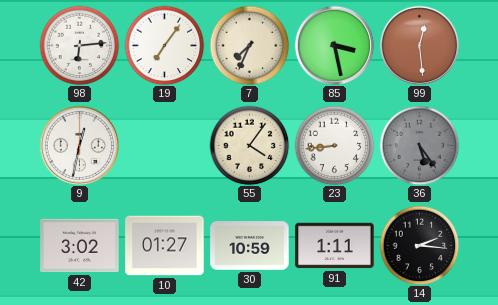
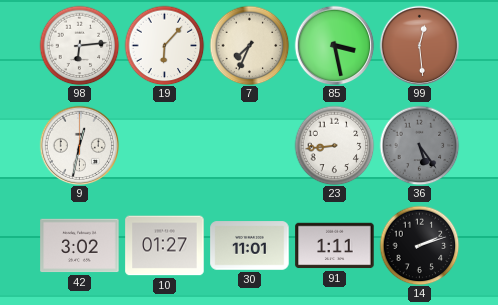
19: 7:06 -> 6:07
55: 4:06 -> none
30: 10:59 -> 11:01
14: 2:16 -> 2:12
